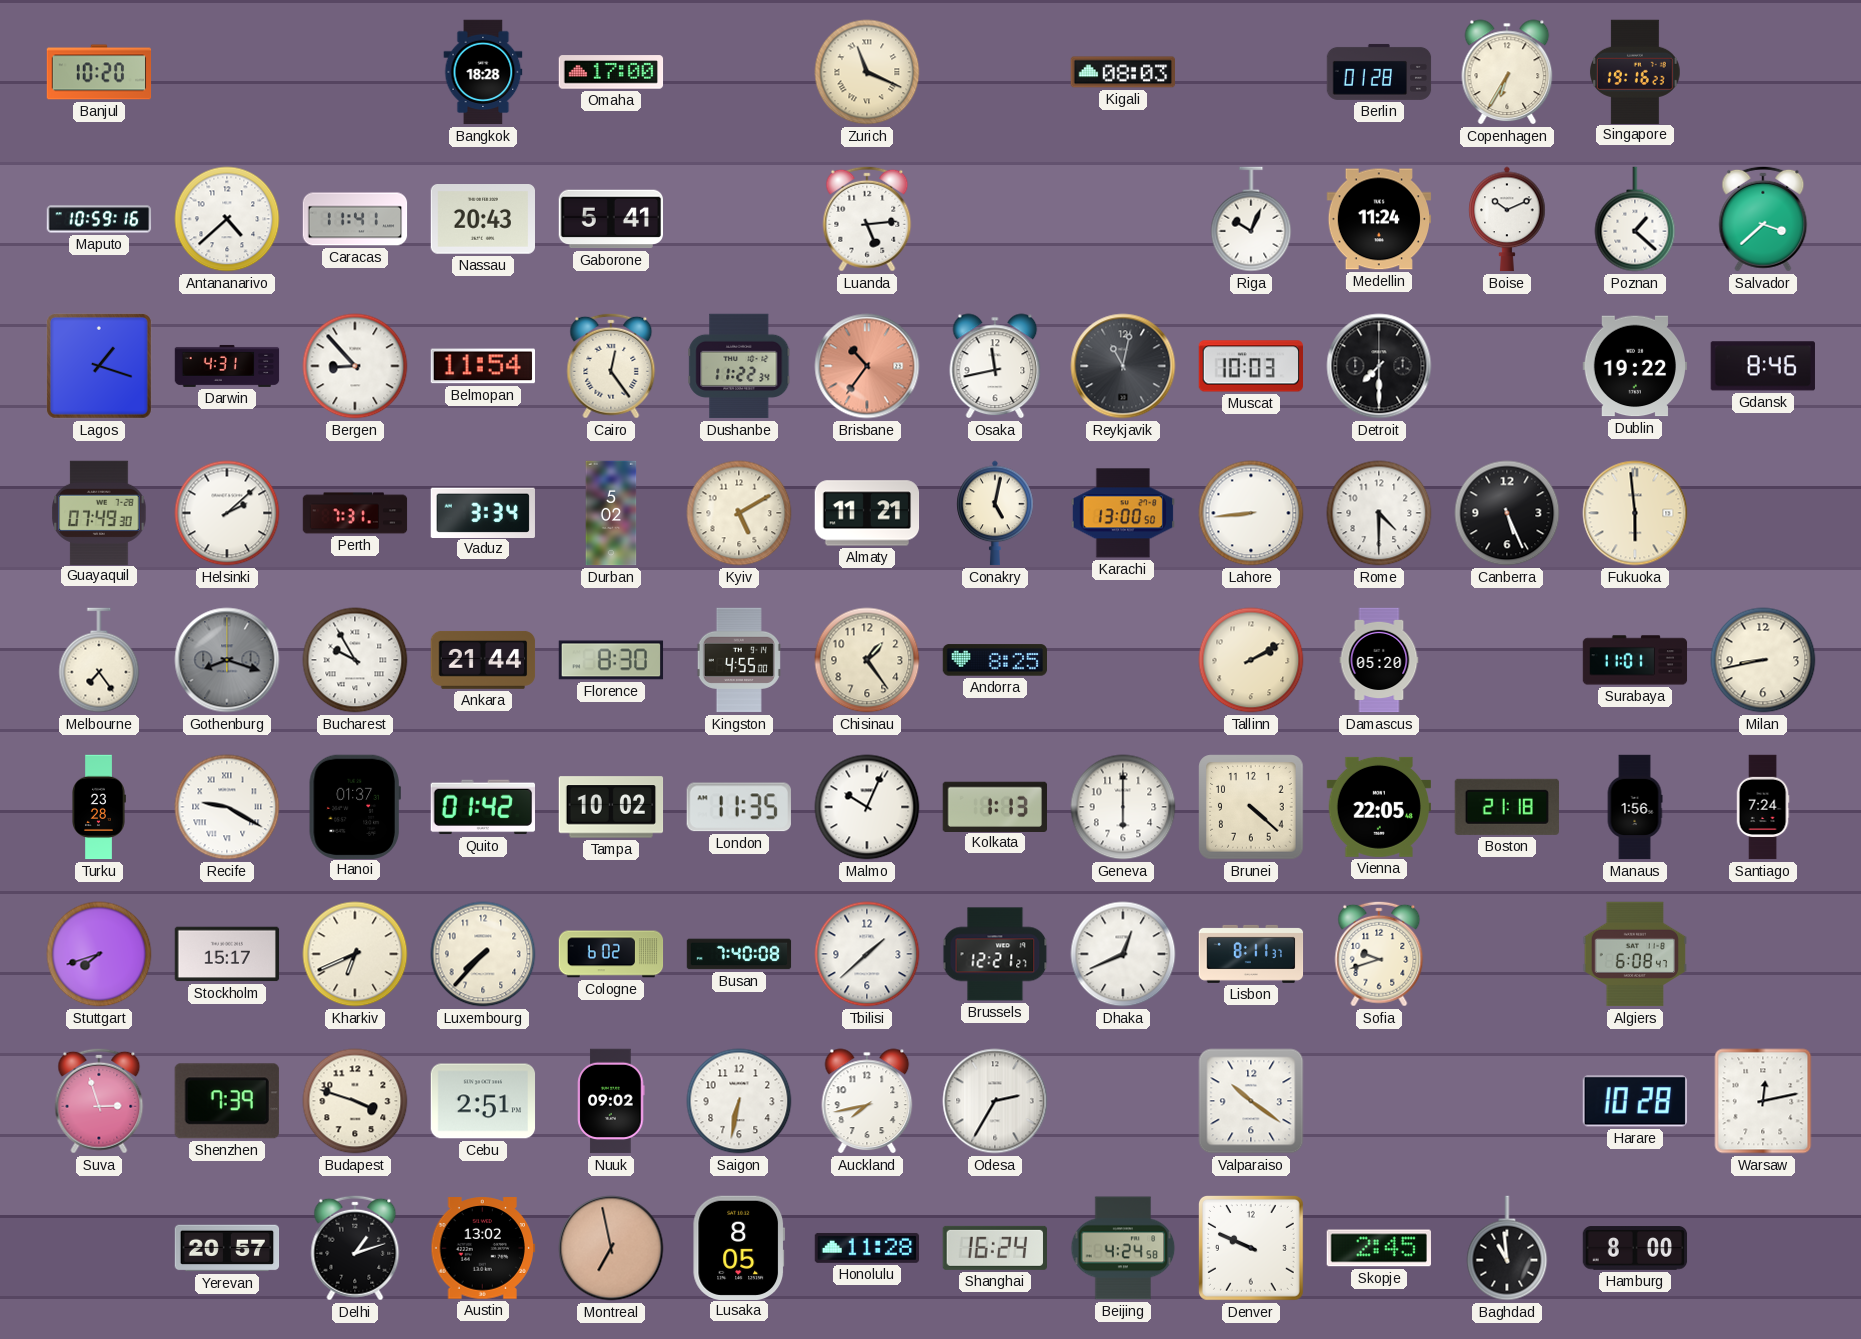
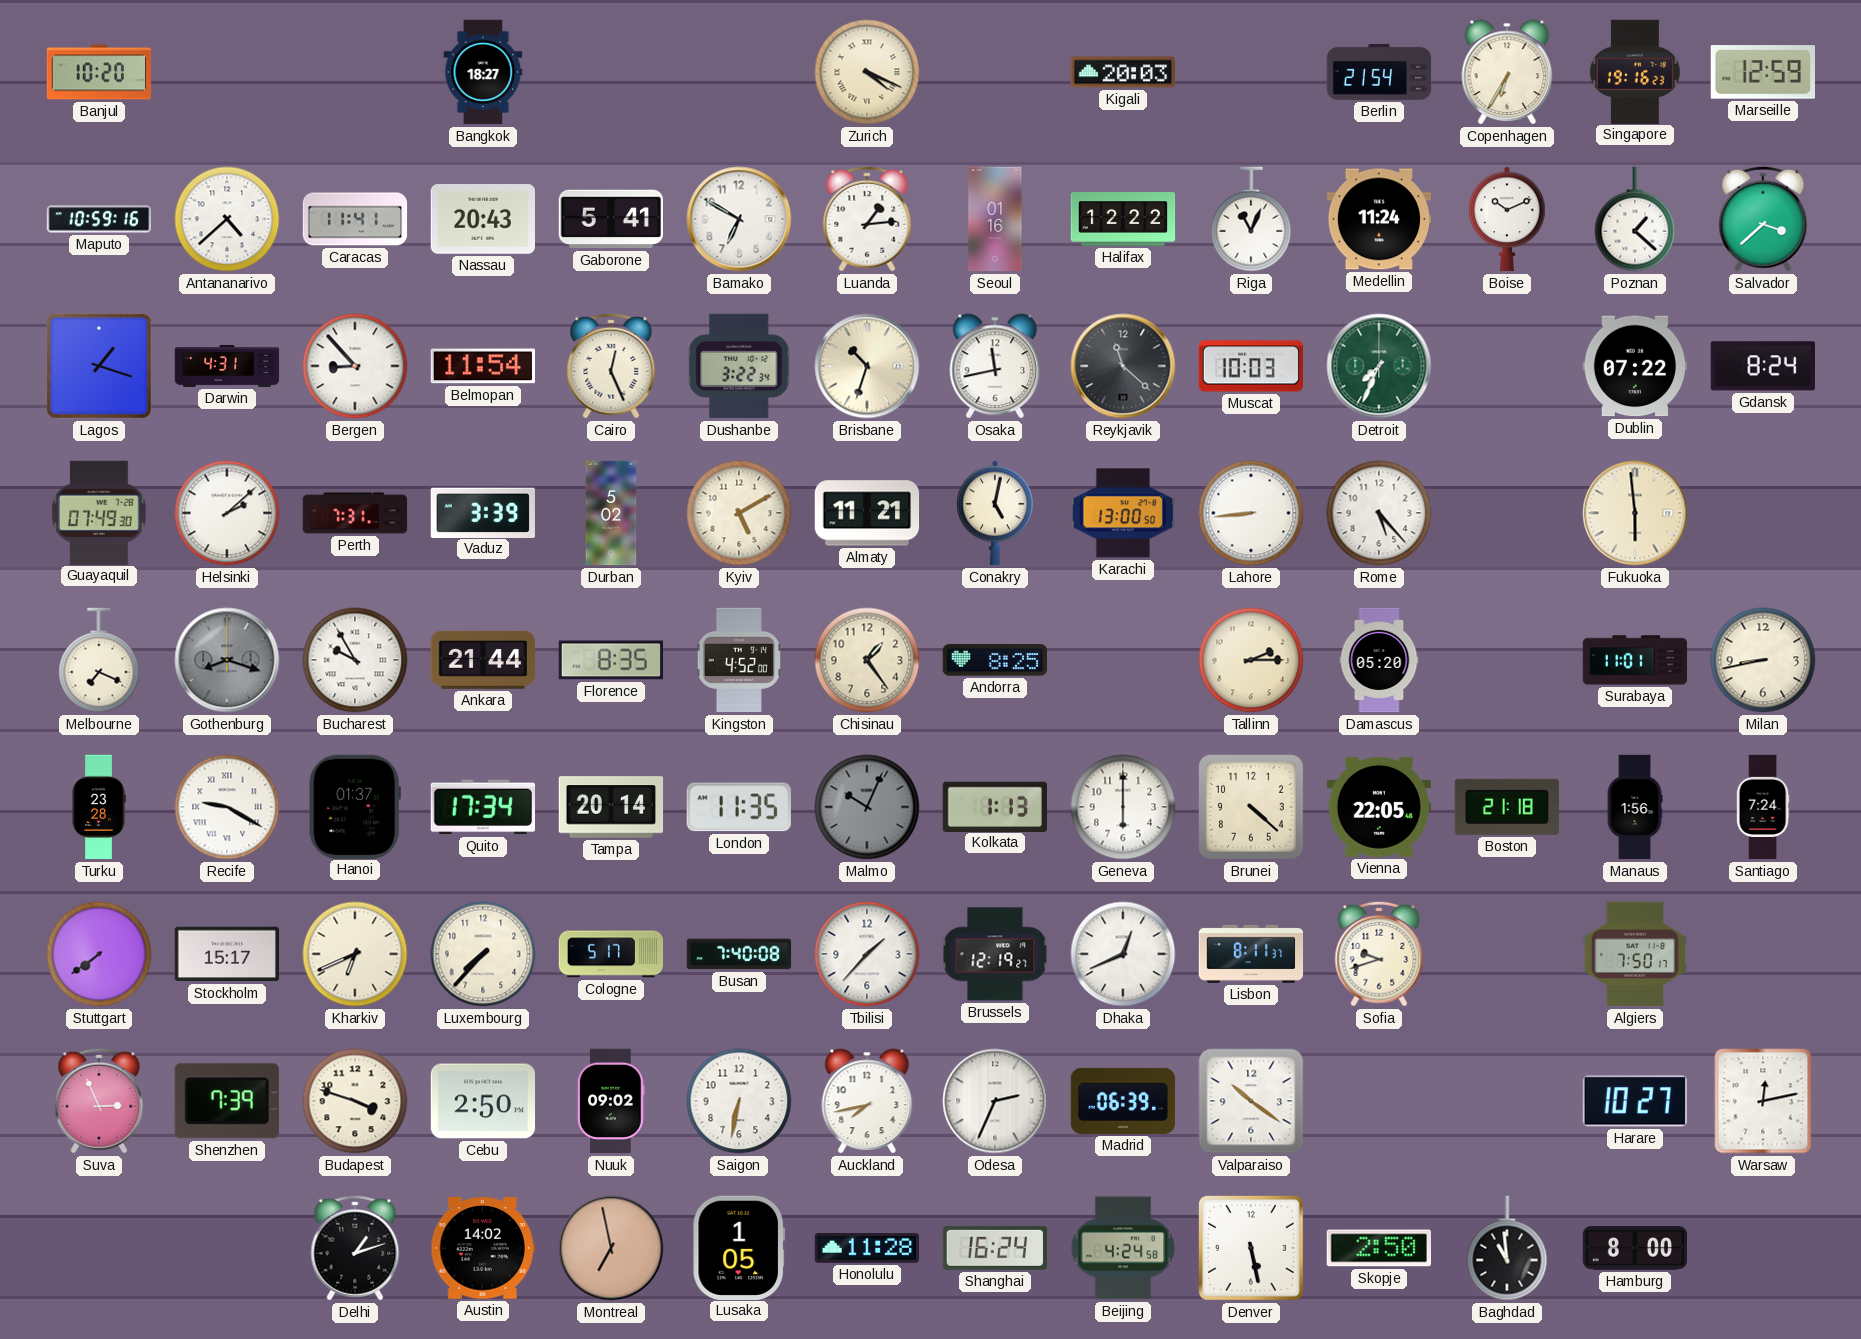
Bangkok: 18:28 -> 18:27
Omaha: 17:00 -> none
Zurich: 11:19 -> 4:19
Kigali: 08:03 -> 20:03
Berlin: 01:28 -> 21:54
Marseille: none -> 12:59
Bamako: none -> 6:50
Luanda: 5:14 -> 1:14
Seoul: none -> 01:16
Halifax: none -> 12:22
Riga: 10:04 -> 11:04
Cairo: 12:24 -> 12:26
Dushanbe: 11:22 -> 3:22
Brisbane: 10:36 -> 10:33
Brisbane dial: salmon -> cream
Reykjavik: 11:02 -> 11:22
Detroit: 7:30 -> 7:34
Detroit dial: black -> green
Dublin: 19:22 -> 07:22
Gdansk: 8:46 -> 8:24
Vaduz: 3:34 -> 3:39
Rome: 4:30 -> 5:23
Canberra: 5:26 -> none
Melbourne: 7:24 -> 7:19
Florence: 8:30 -> 8:35
Kingston: 4:55 -> 4:52
Tallinn: 2:10 -> 2:15
Quito: 01:42 -> 17:34
Tampa: 10:02 -> 20:14
Malmo dial: white -> grey
Stuttgart: 7:42 -> 7:39
Cologne: 6:02 -> 5:17
Tbilisi: 1:38 -> 1:37
Brussels: 12:21 -> 12:19
Algiers: 6:08 -> 7:50
Suva: 2:57 -> 2:56
Cebu: 2:51 -> 2:50
Odesa: 2:35 -> 2:34
Madrid: none -> 06:39
Harare: 10:28 -> 10:27
Yerevan: 20:57 -> none
Austin: 13:02 -> 14:02
Lusaka: 8:05 -> 1:05
Denver: 9:49 -> 5:28
Skopje: 2:45 -> 2:50
